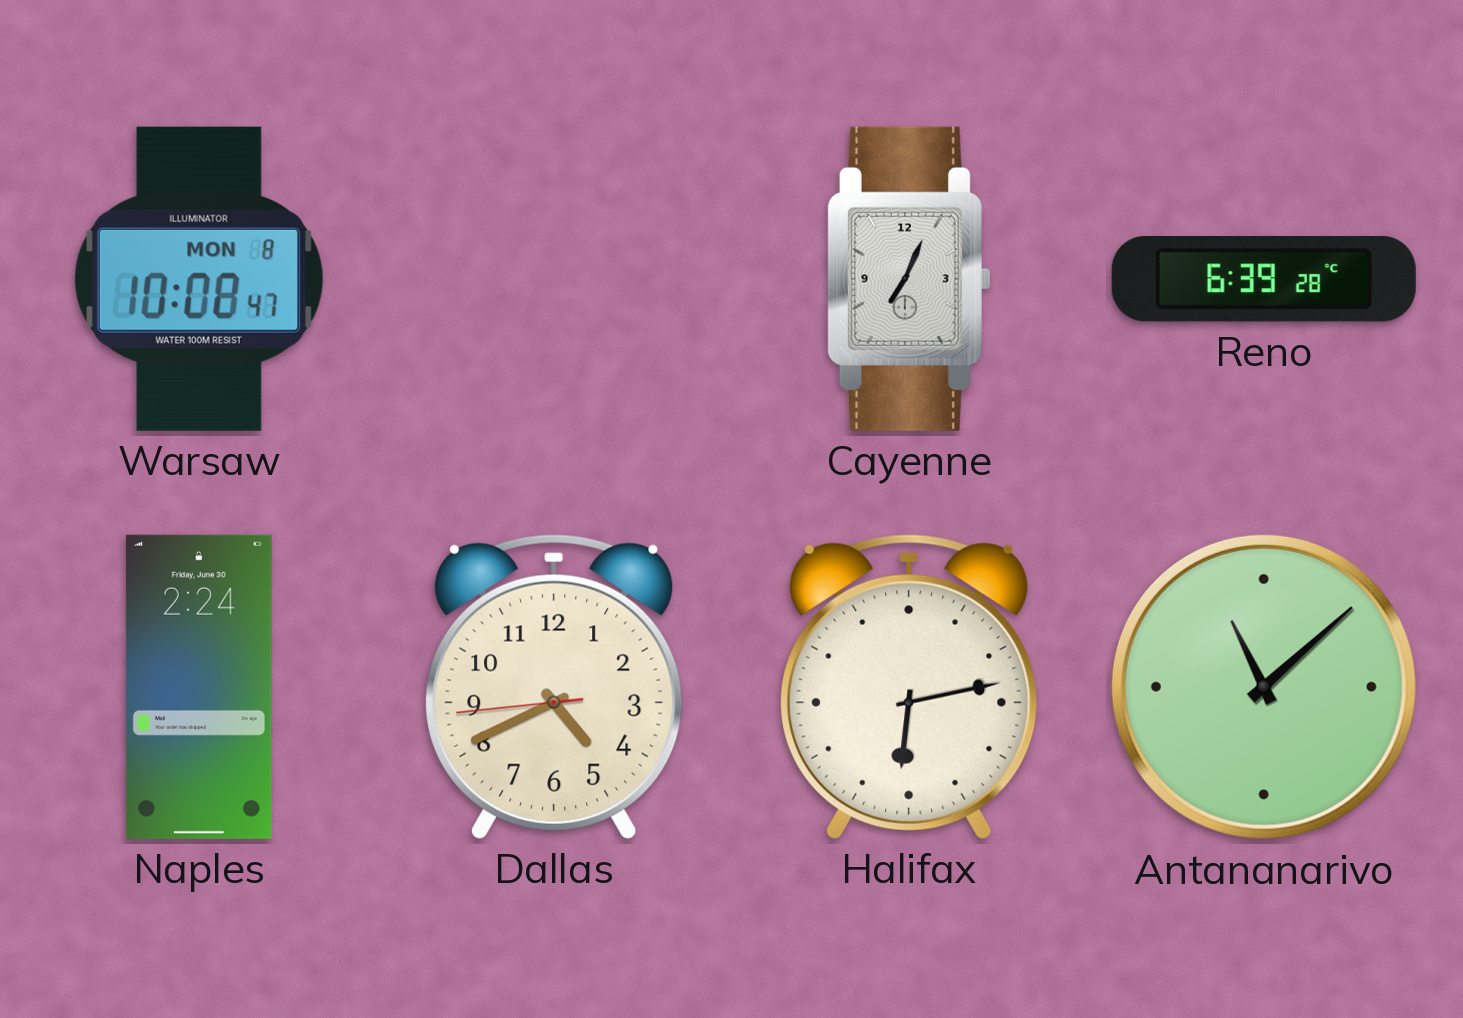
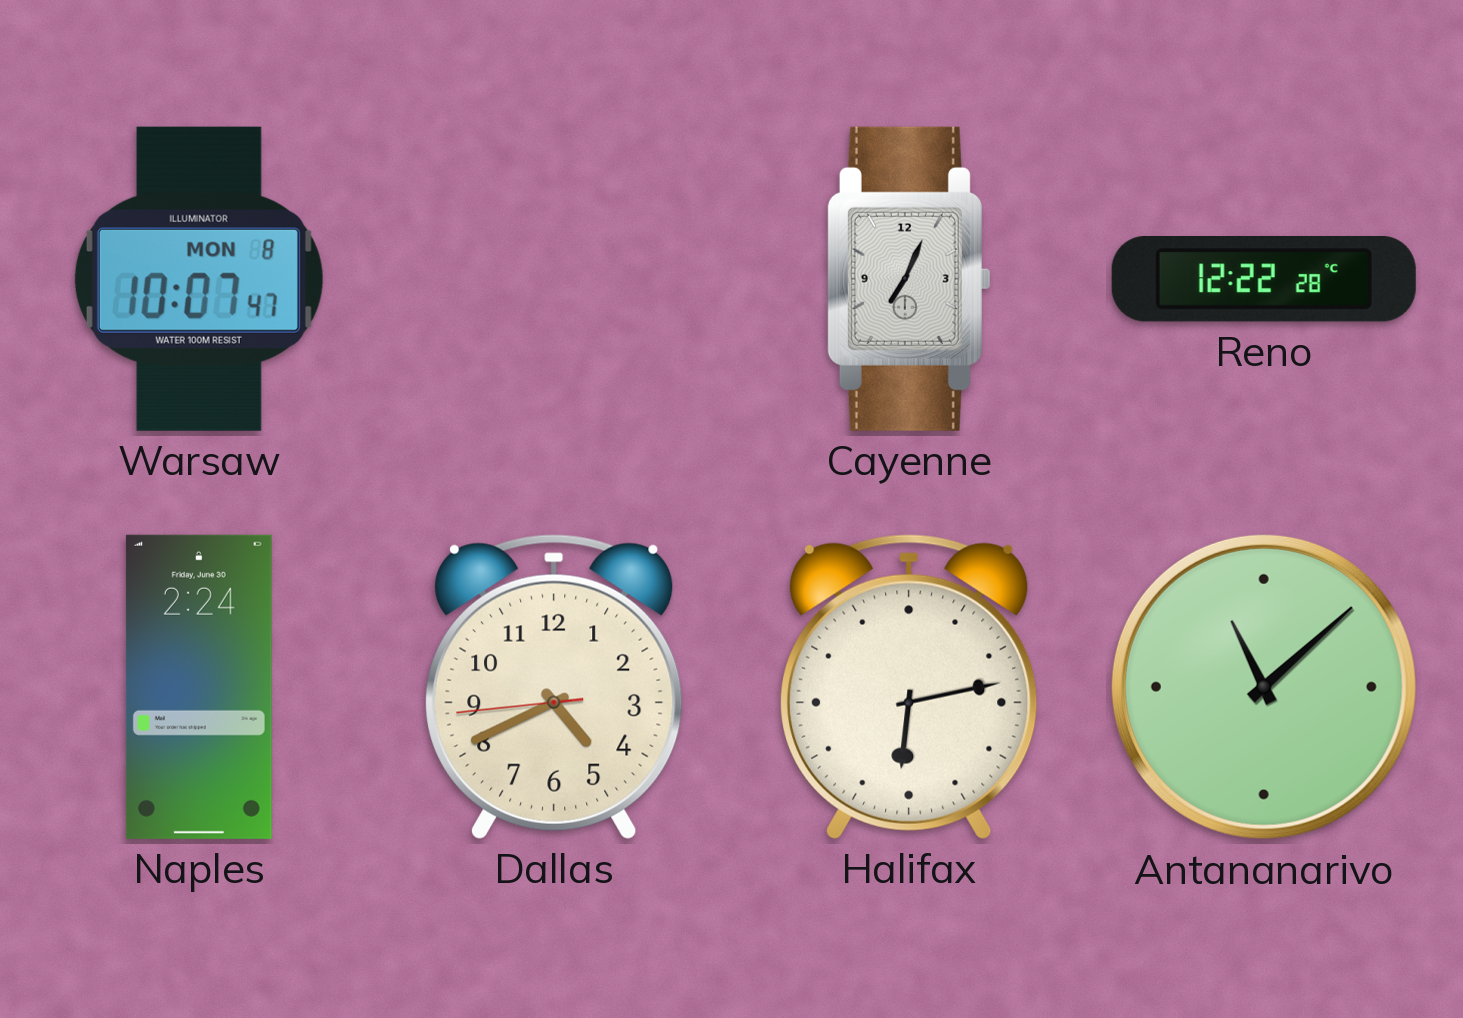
Warsaw: 10:08 -> 10:07
Reno: 6:39 -> 12:22
